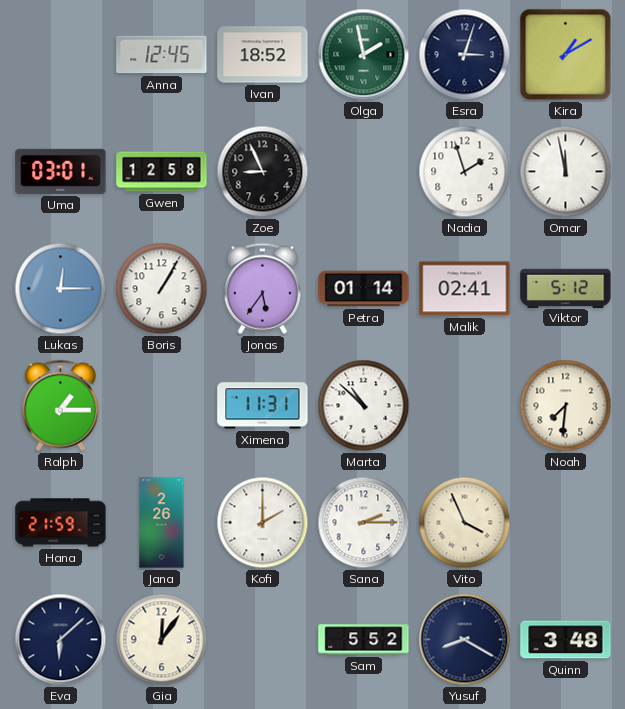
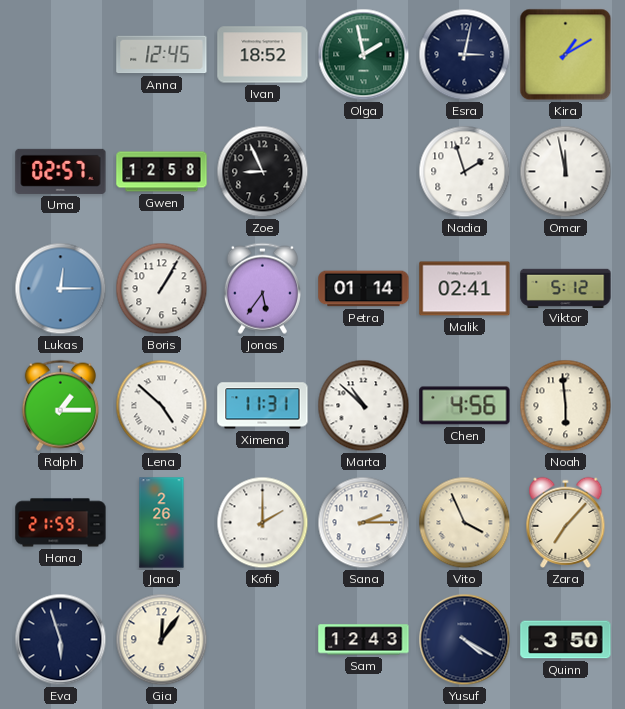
Esra: 3:03 -> 3:02
Uma: 03:01 -> 02:57
Lena: none -> 4:52
Chen: none -> 4:56
Noah: 7:31 -> 5:59
Zara: none -> 7:07
Eva: 6:08 -> 5:57
Sam: 5:52 -> 12:43
Yusuf: 8:20 -> 4:20
Quinn: 3:48 -> 3:50
